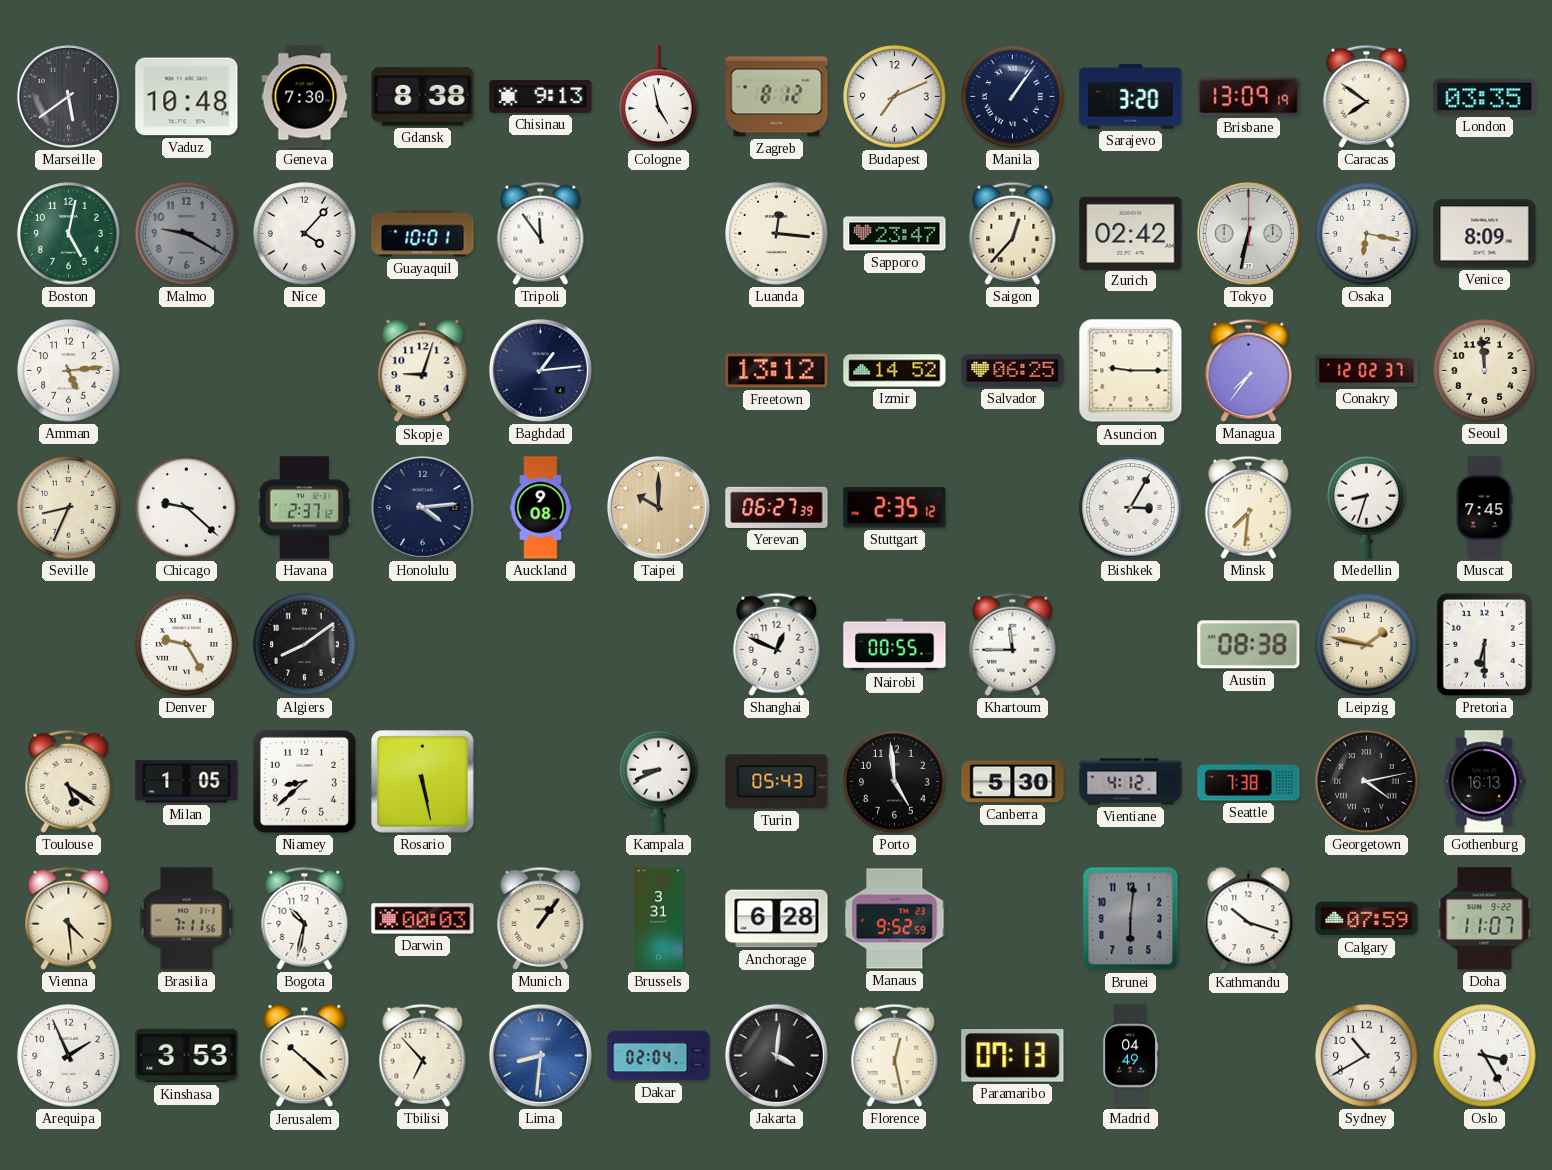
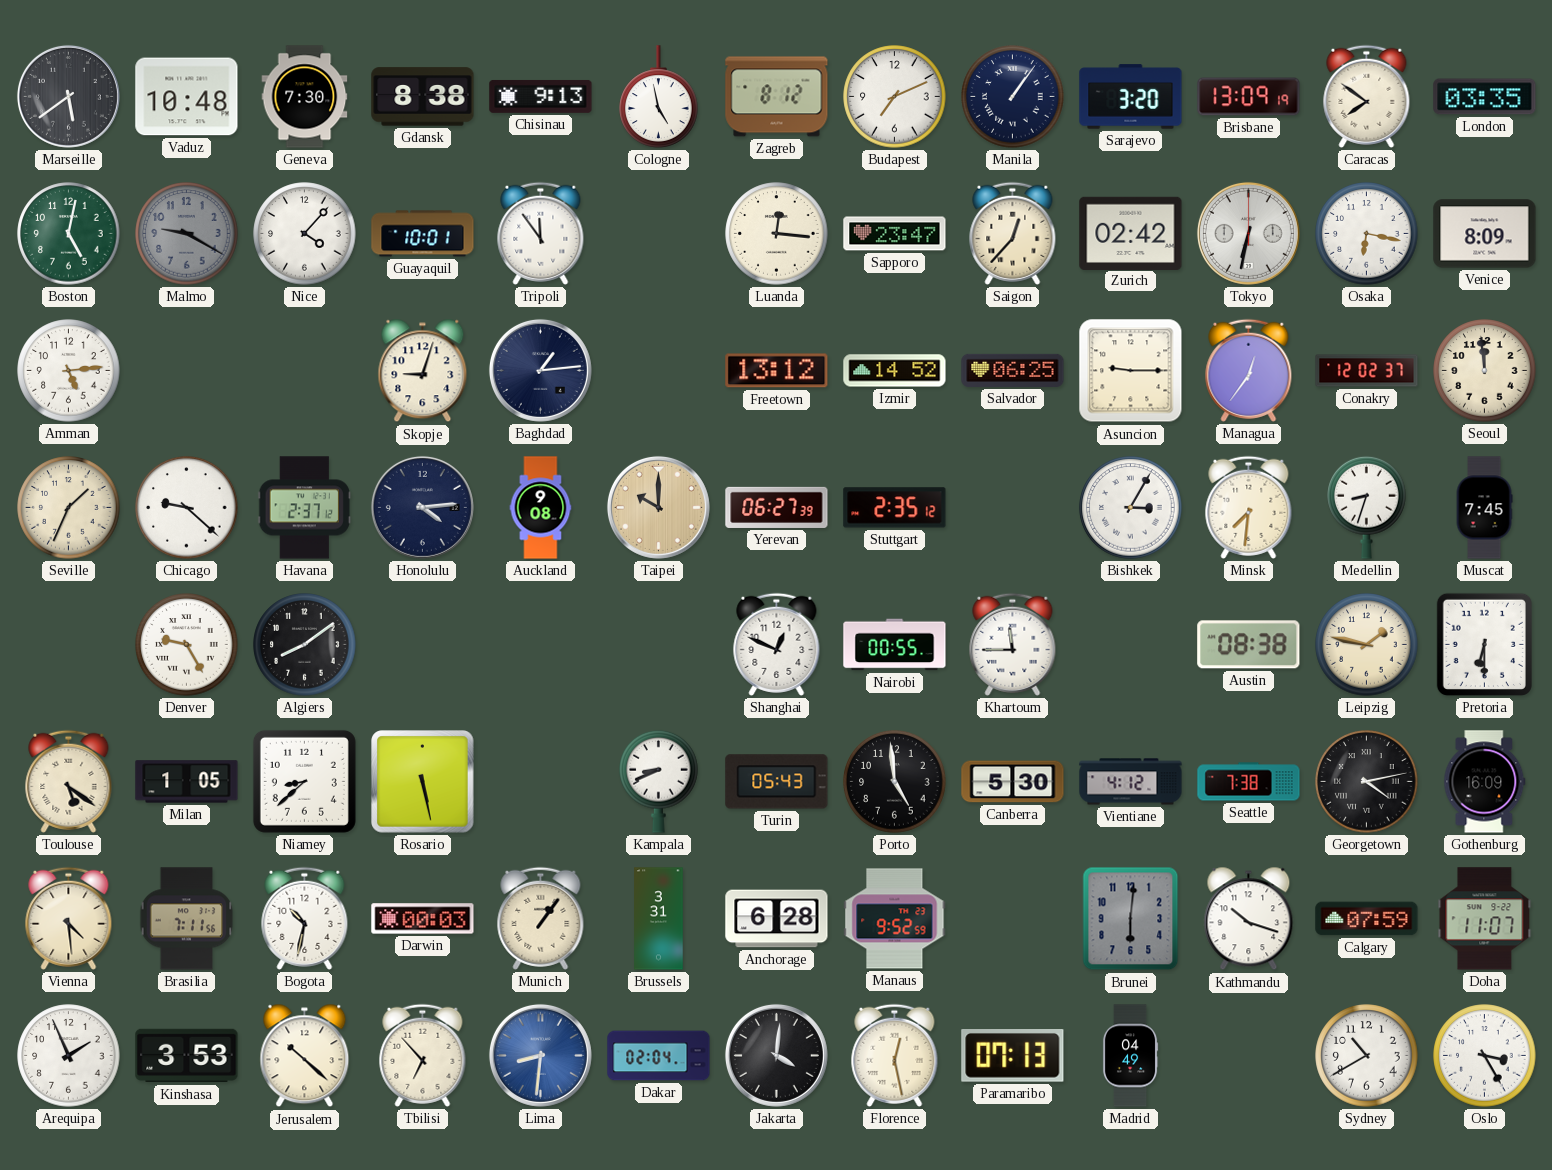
Managua: 7:36 -> 12:36
Seville: 8:34 -> 1:34
Gothenburg: 16:13 -> 16:09
